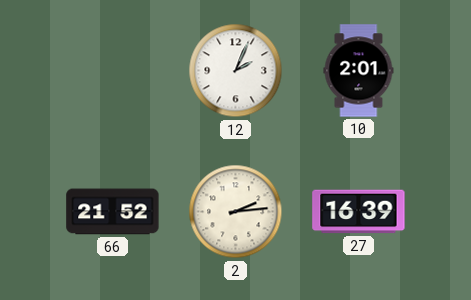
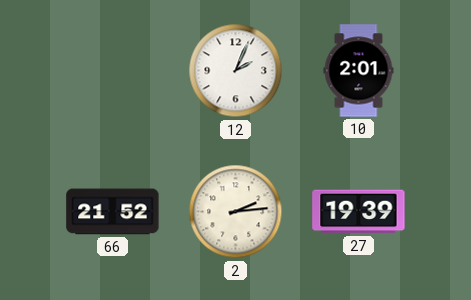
27: 16:39 -> 19:39
